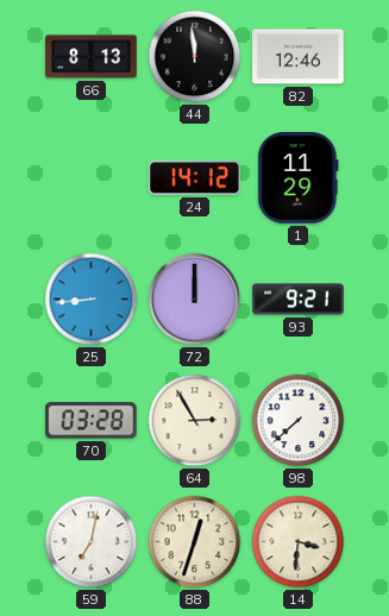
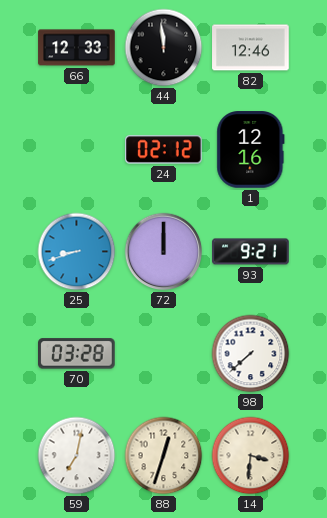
66: 8:13 -> 12:33
24: 14:12 -> 02:12
1: 11:29 -> 12:16
25: 8:44 -> 8:42
64: 2:55 -> none
